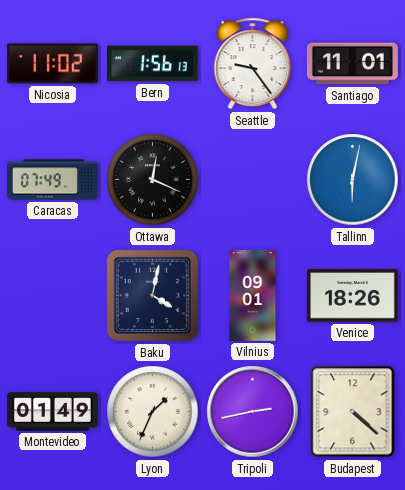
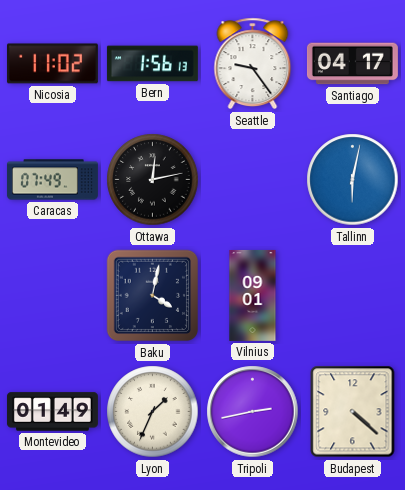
Santiago: 11:01 -> 04:17
Ottawa: 12:19 -> 12:13
Venice: 18:26 -> none
